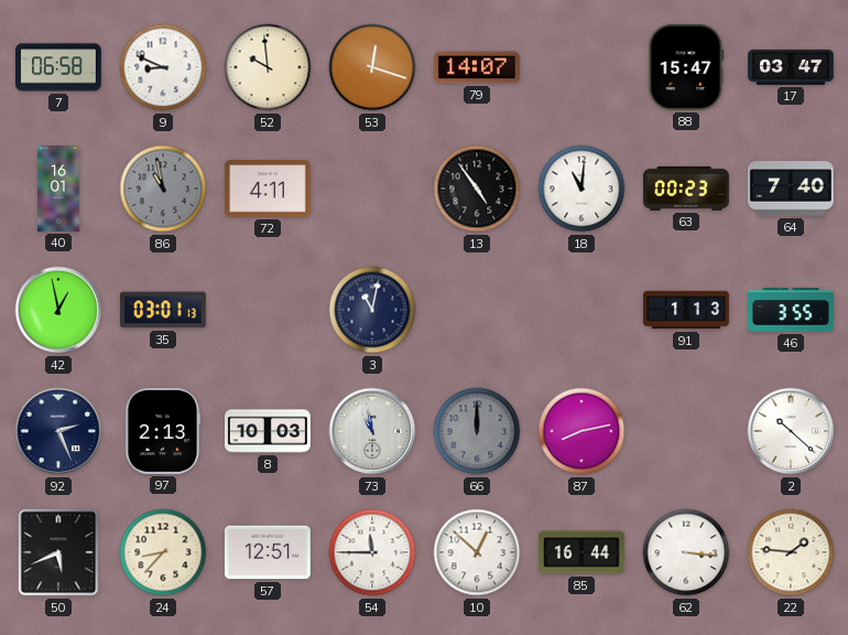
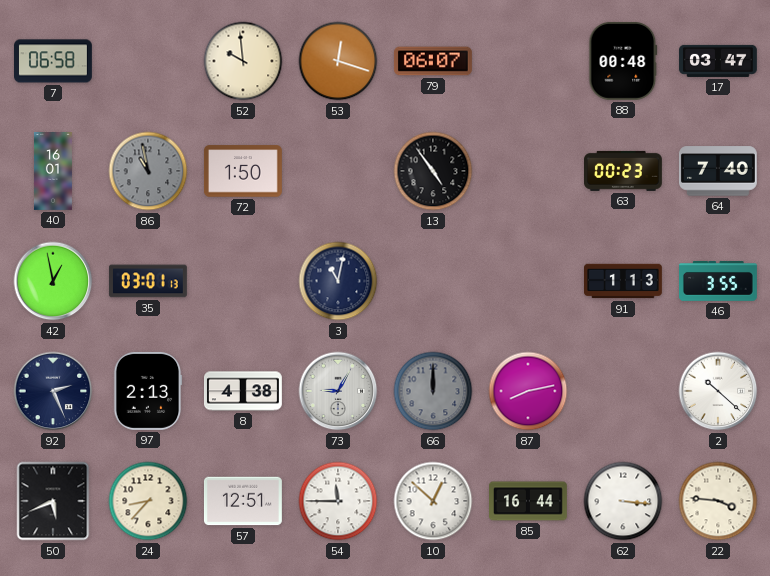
9: 8:49 -> none
79: 14:07 -> 06:07
88: 15:47 -> 00:48
72: 4:11 -> 1:50
18: 11:01 -> none
8: 10:03 -> 4:38
73: 10:58 -> 9:05
22: 1:46 -> 3:46
